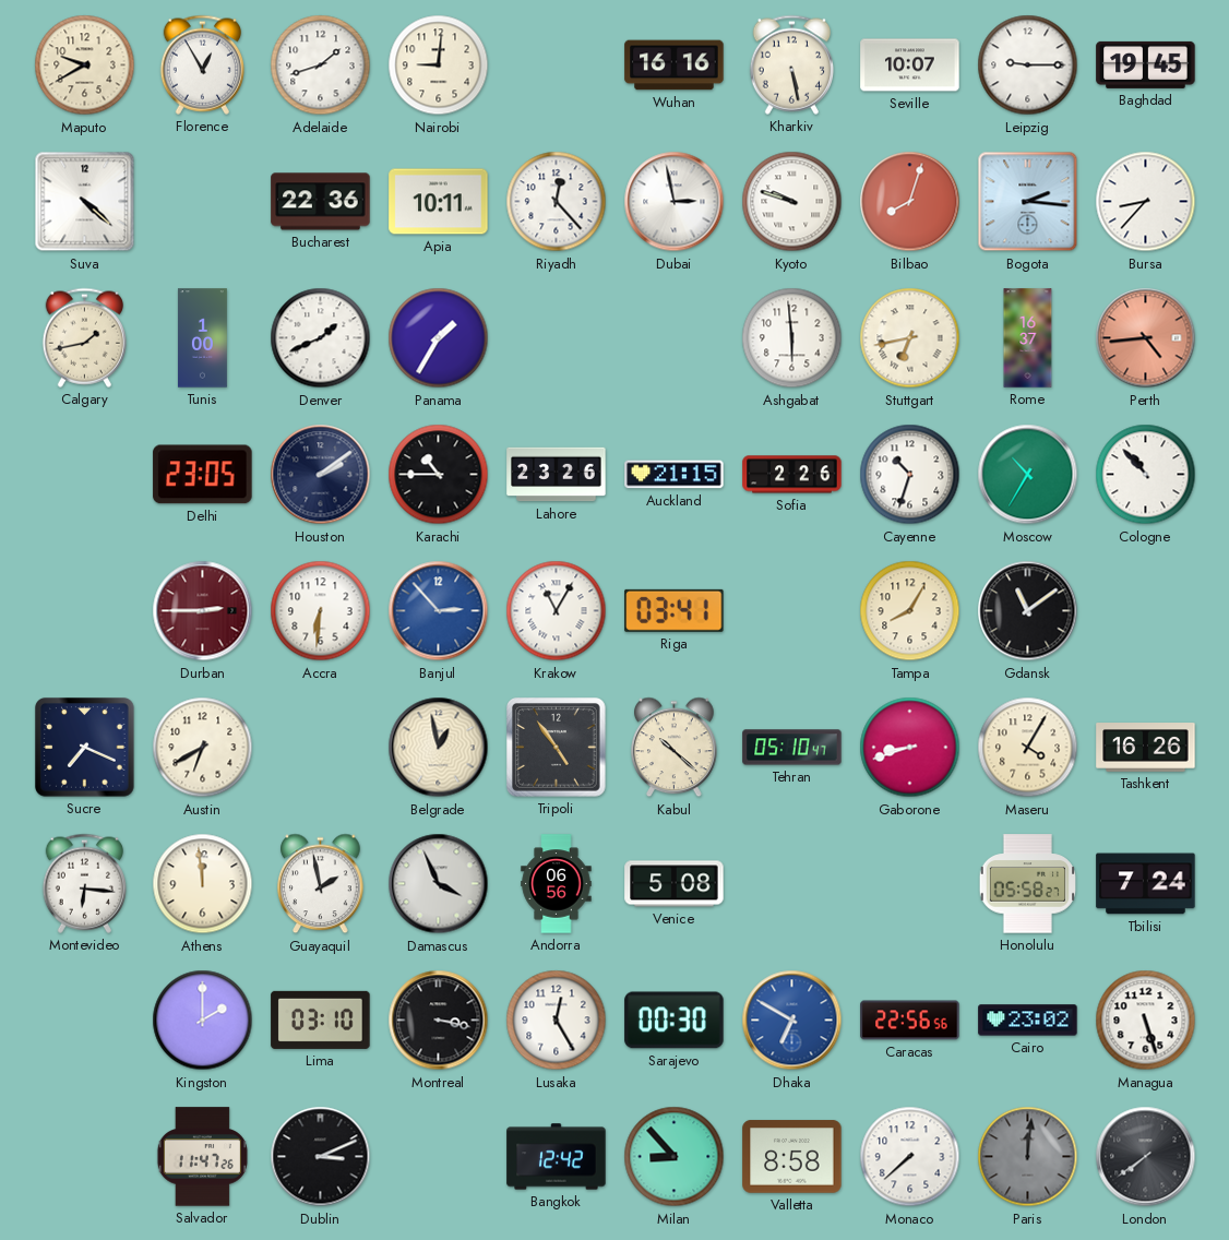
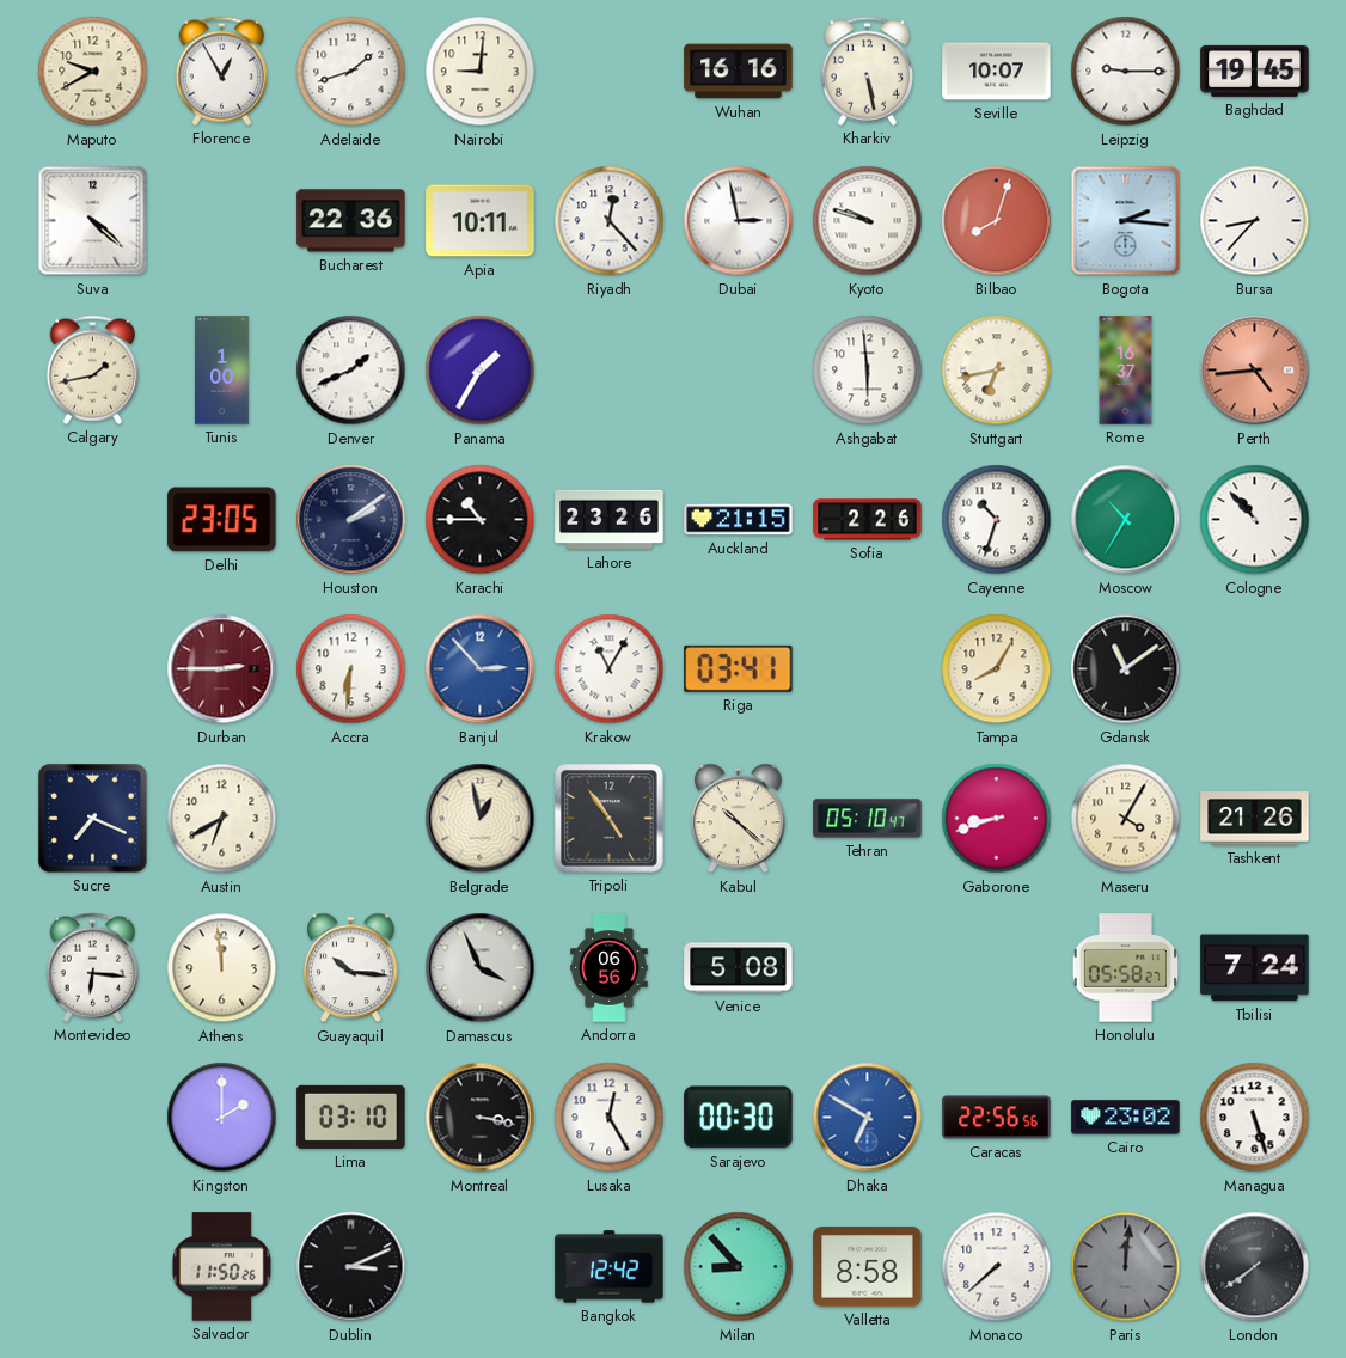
Tashkent: 16:26 -> 21:26
Guayaquil: 1:58 -> 10:16
Salvador: 11:47 -> 11:50
